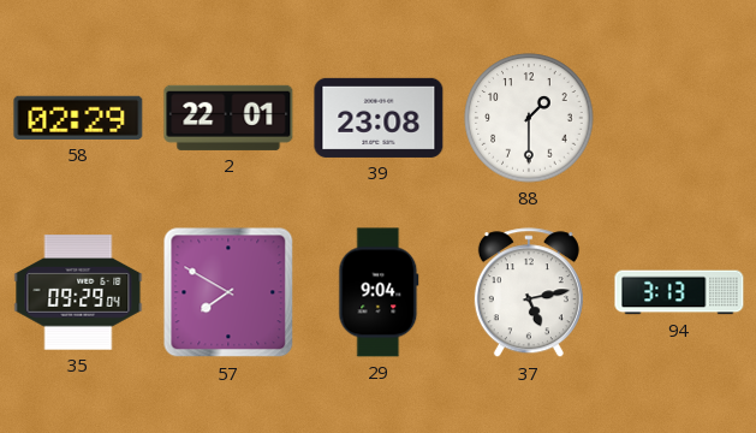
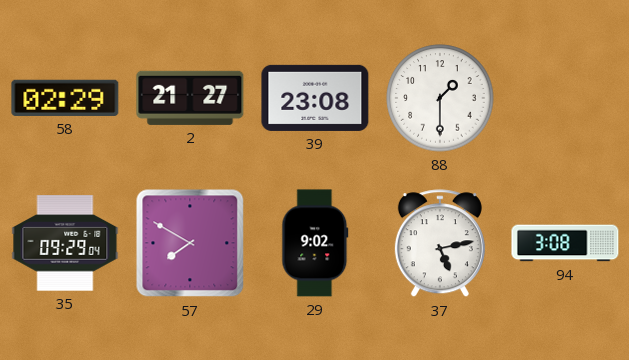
2: 22:01 -> 21:27
29: 9:04 -> 9:02
94: 3:13 -> 3:08
